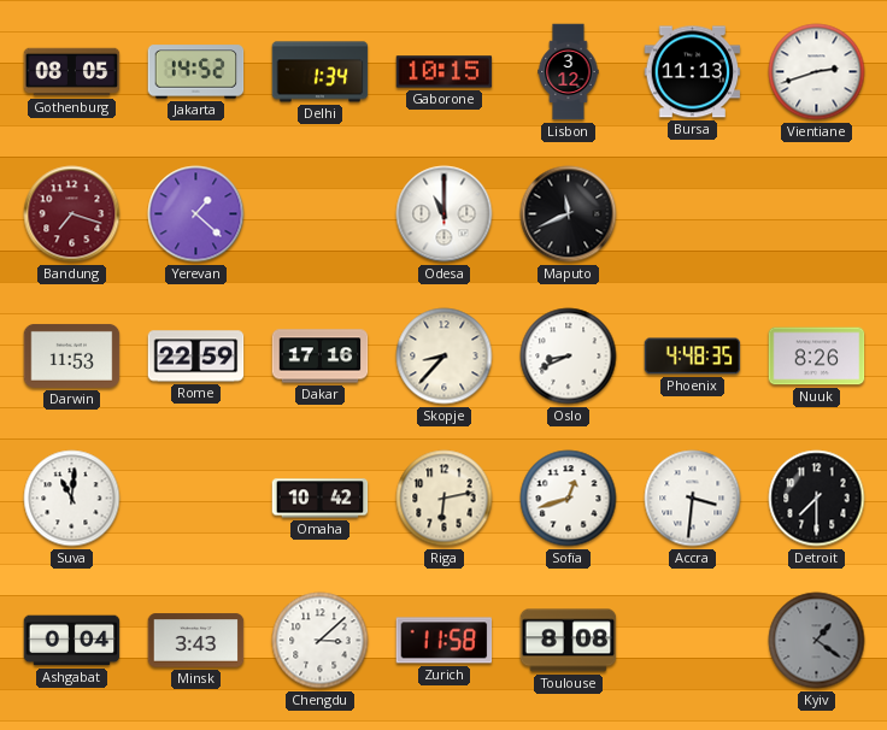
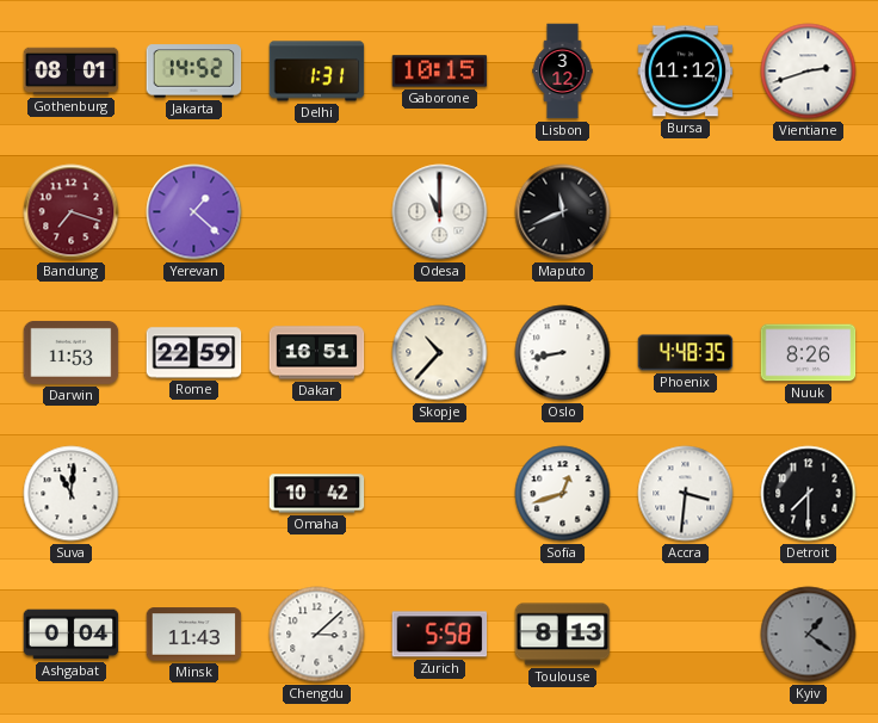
Gothenburg: 08:05 -> 08:01
Delhi: 1:34 -> 1:31
Bursa: 11:13 -> 11:12
Dakar: 17:16 -> 16:51
Skopje: 8:37 -> 10:37
Oslo: 8:41 -> 8:43
Riga: 6:13 -> none
Minsk: 3:43 -> 11:43
Zurich: 11:58 -> 5:58
Toulouse: 8:08 -> 8:13
